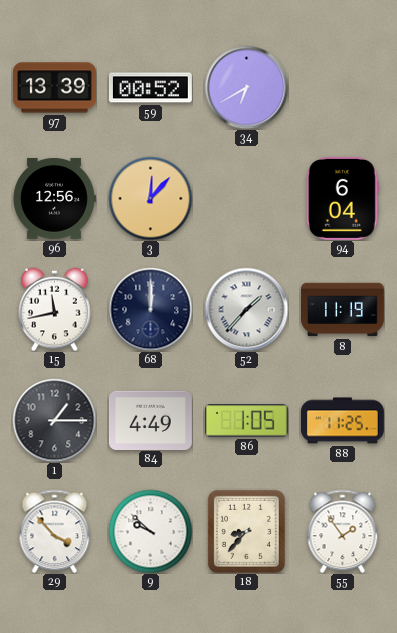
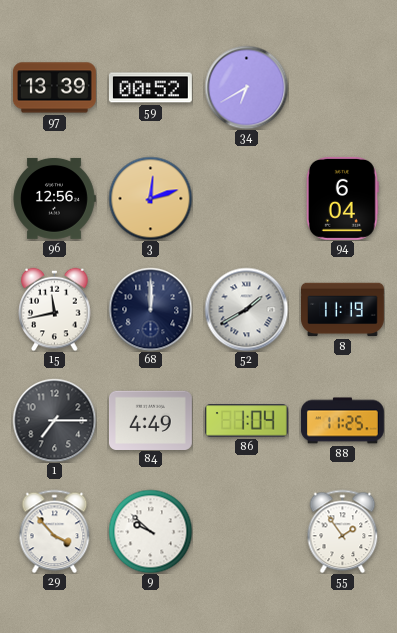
3: 12:07 -> 12:12
52: 1:37 -> 1:40
1: 1:15 -> 7:15
86: 1:05 -> 1:04
18: 8:37 -> none
